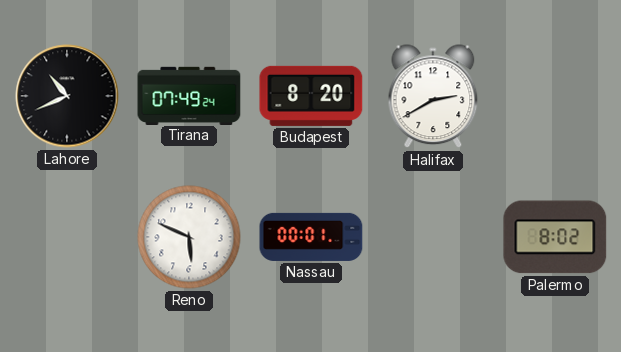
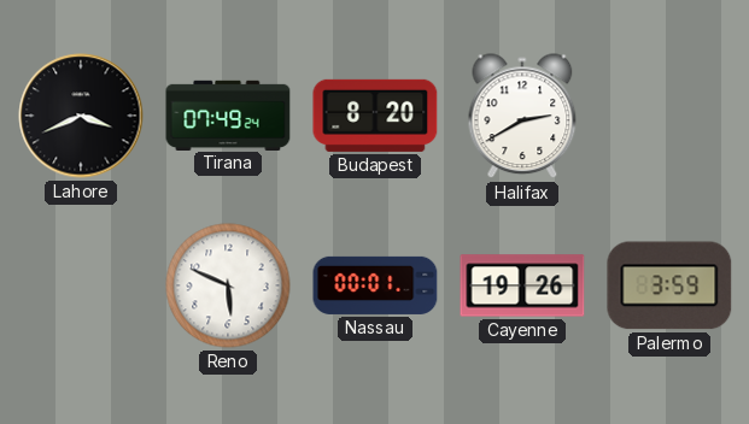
Lahore: 10:41 -> 3:41
Cayenne: none -> 19:26
Palermo: 8:02 -> 3:59
